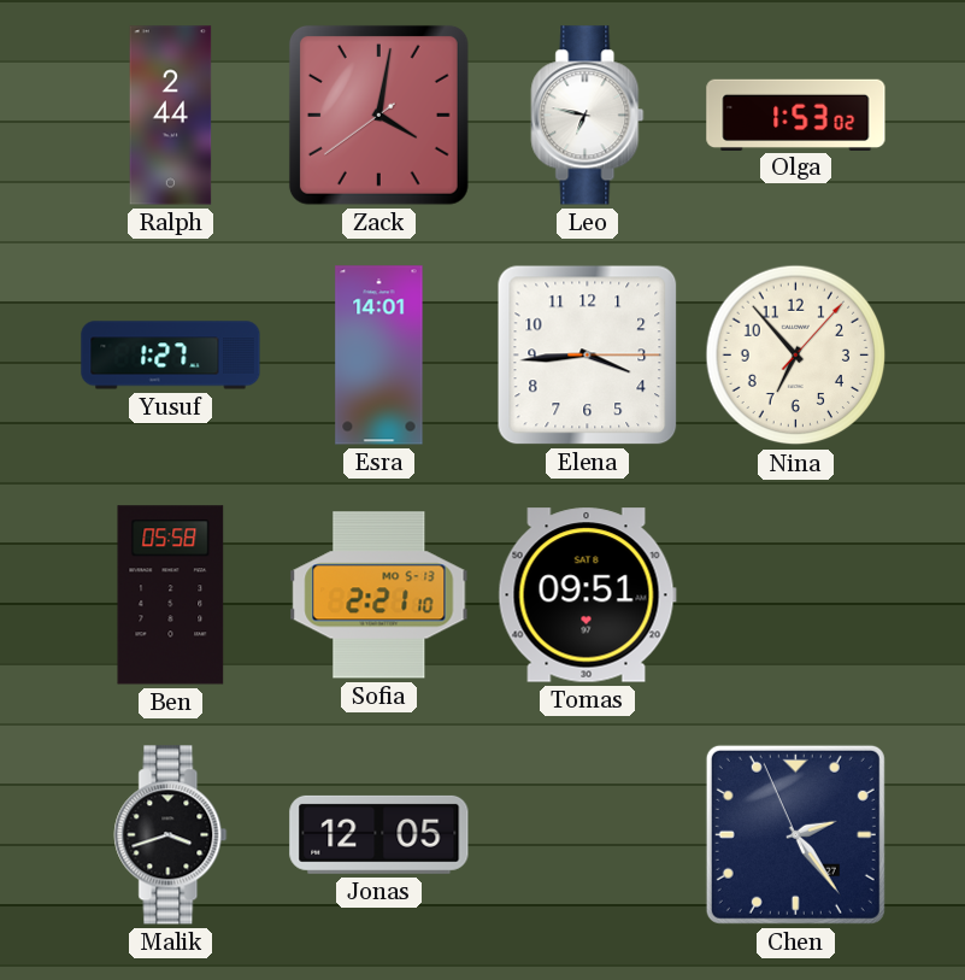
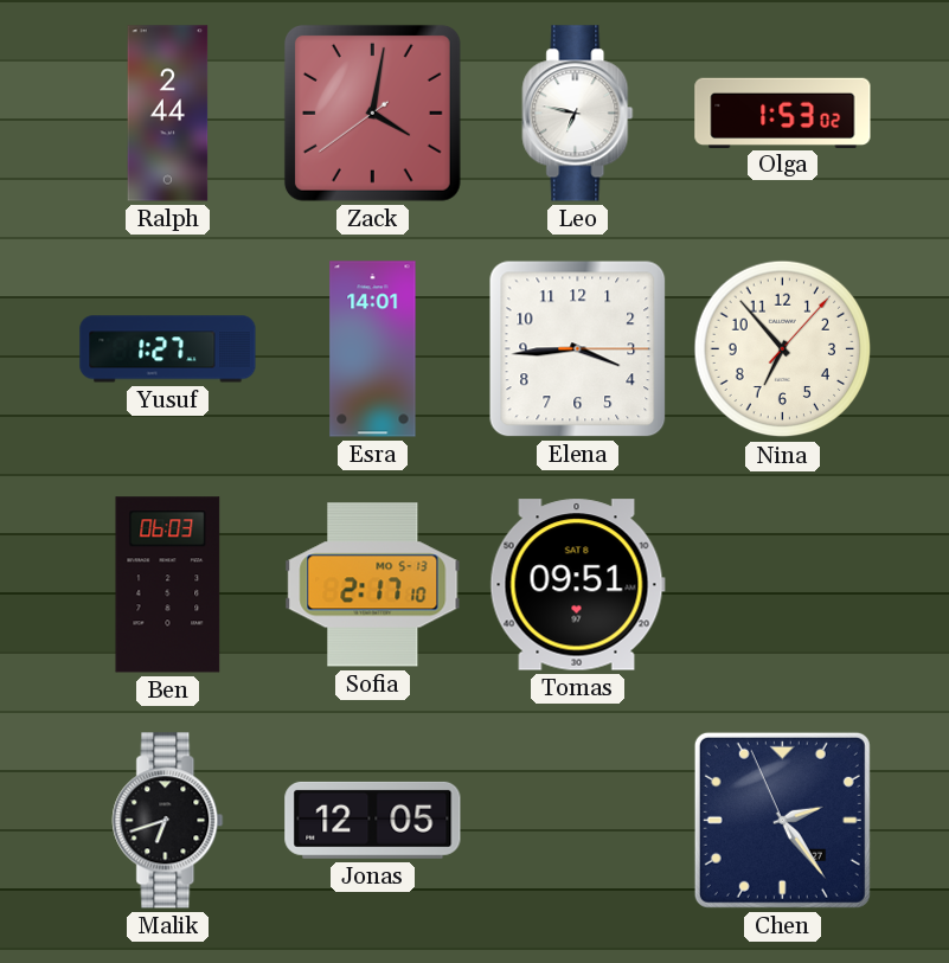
Ben: 05:58 -> 06:03
Sofia: 2:21 -> 2:17
Malik: 3:42 -> 6:42
